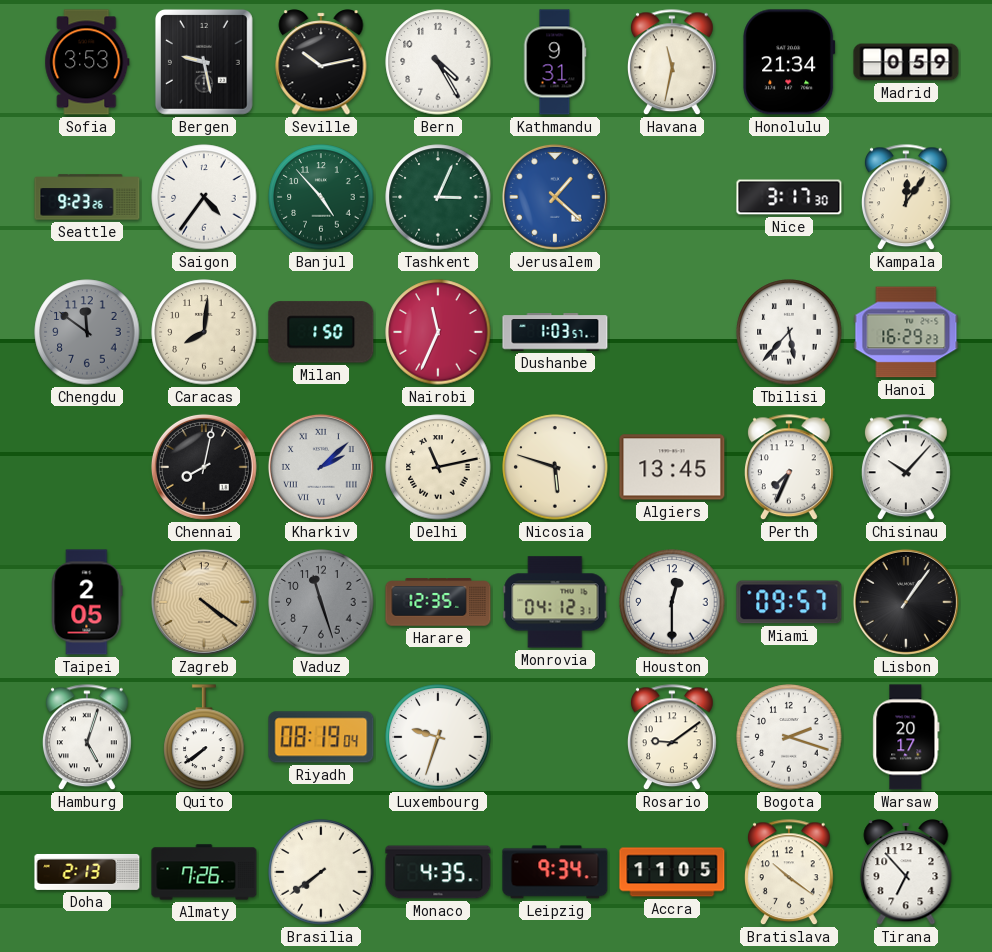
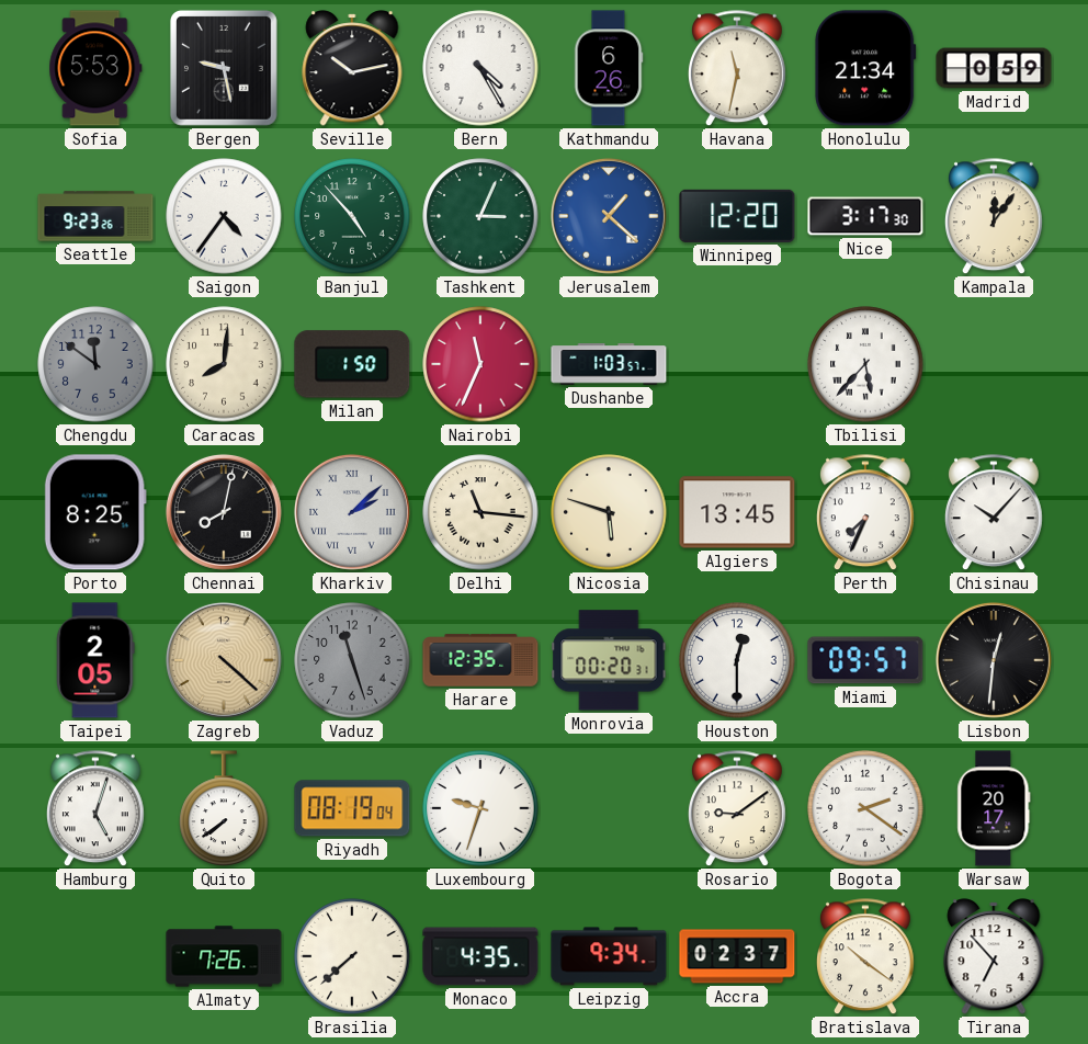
Sofia: 3:53 -> 5:53
Kathmandu: 9:31 -> 6:26
Winnipeg: none -> 12:20
Hanoi: 16:29 -> none
Porto: none -> 8:25
Delhi: 11:13 -> 11:16
Zagreb: 4:21 -> 4:22
Monrovia: 04:12 -> 00:20
Lisbon: 1:06 -> 12:31
Bogota: 2:18 -> 2:21
Doha: 2:13 -> none
Brasilia: 7:39 -> 7:38
Accra: 11:05 -> 02:37
